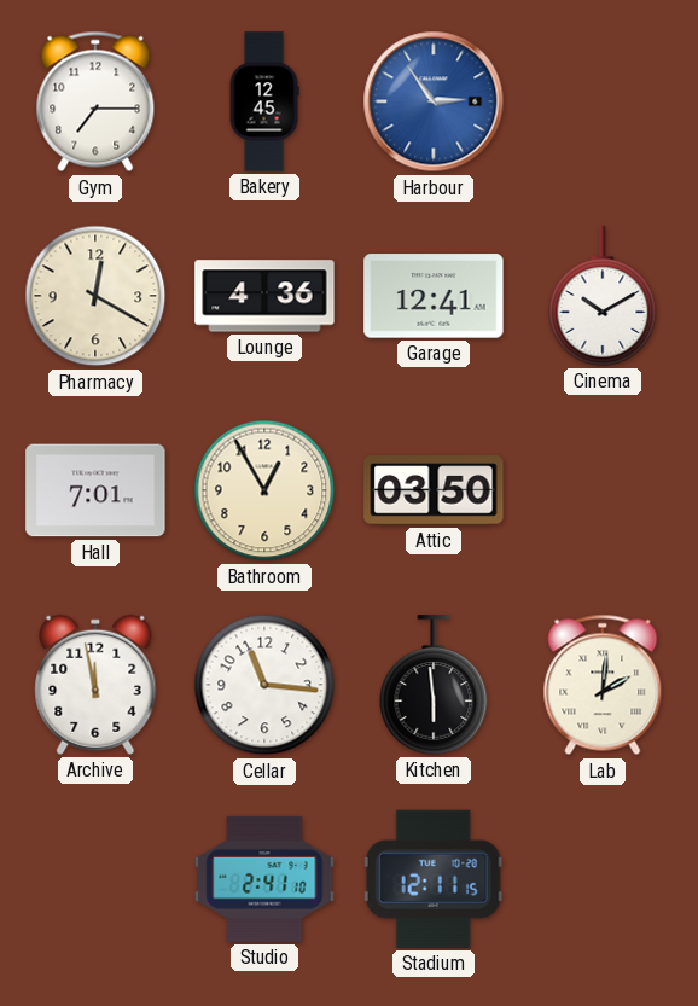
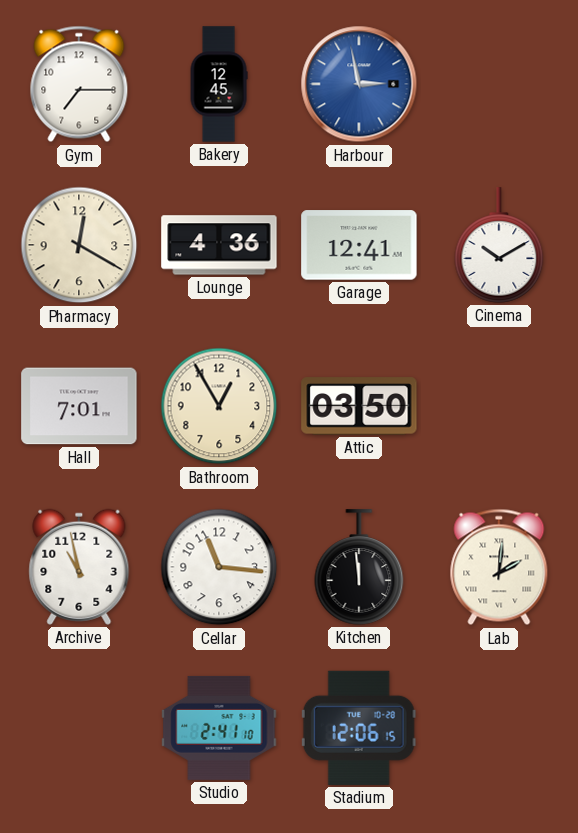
Harbour: 2:54 -> 2:58
Archive: 11:58 -> 10:58
Kitchen: 5:59 -> 11:59
Stadium: 12:11 -> 12:06
